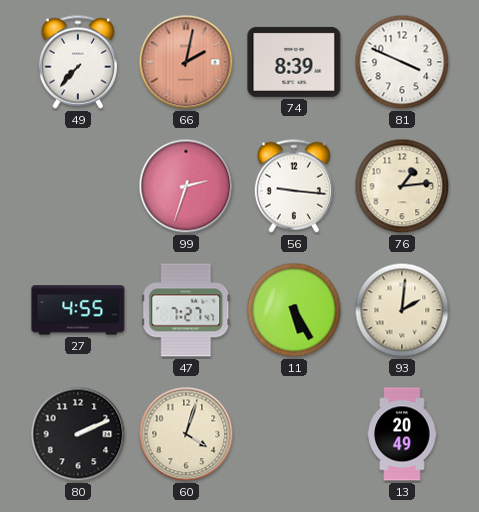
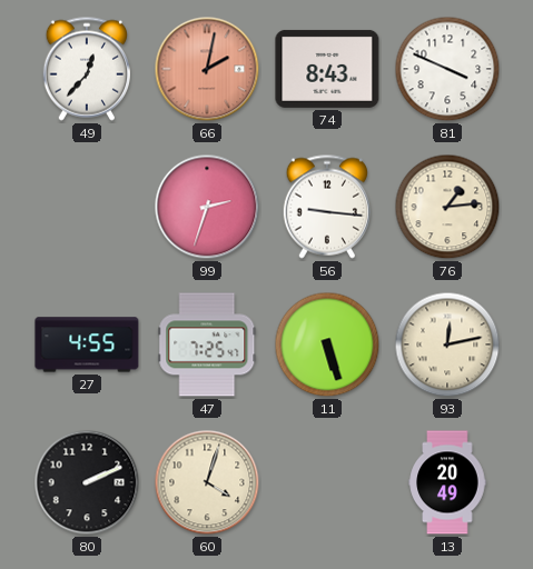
49: 7:37 -> 12:37
74: 8:39 -> 8:43
47: 7:27 -> 7:25
11: 5:25 -> 5:27
93: 2:01 -> 12:13
